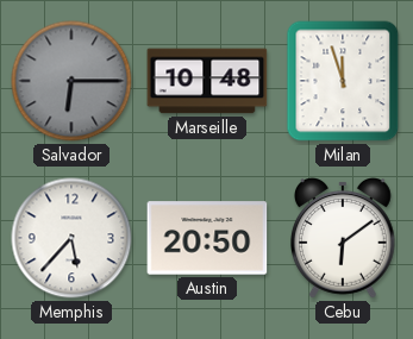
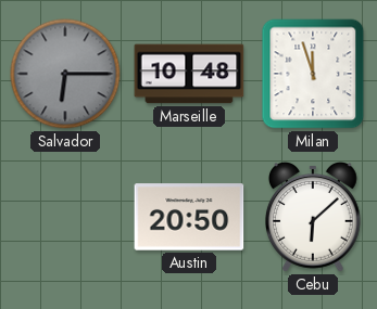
Memphis: 5:37 -> none
Cebu: 6:09 -> 6:08
